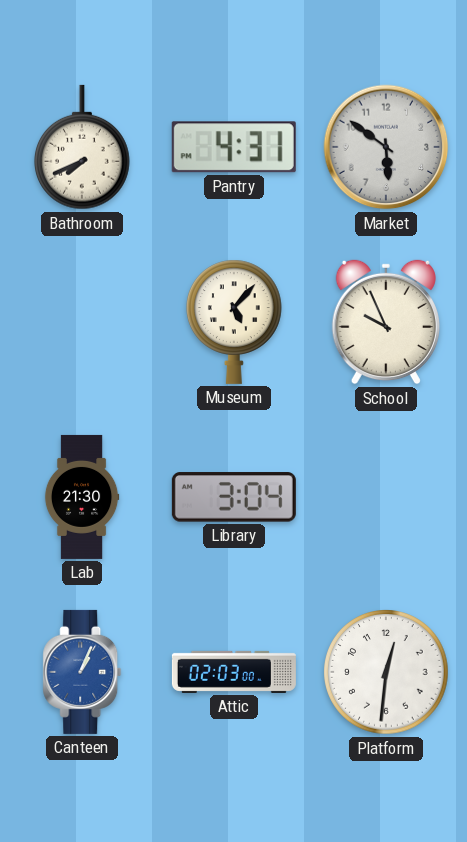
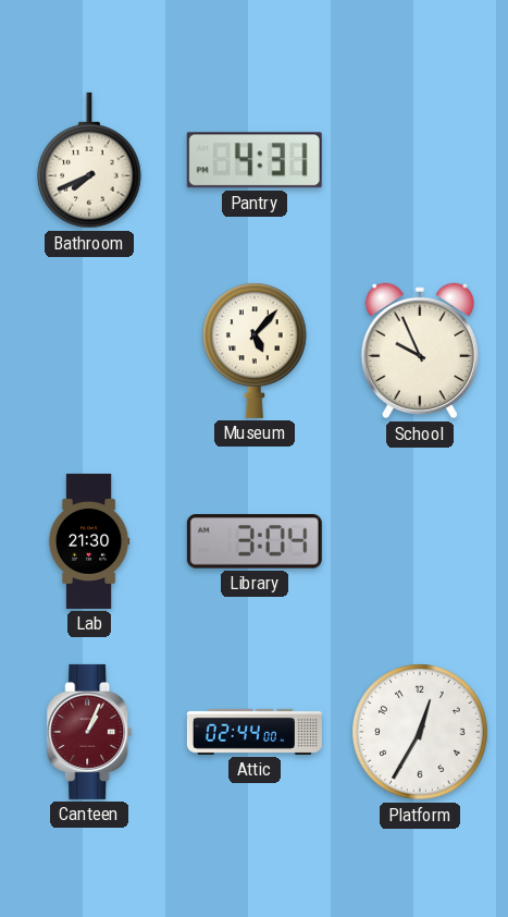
Market: 5:51 -> none
Canteen dial: blue -> burgundy
Attic: 02:03 -> 02:44
Platform: 12:31 -> 12:35
